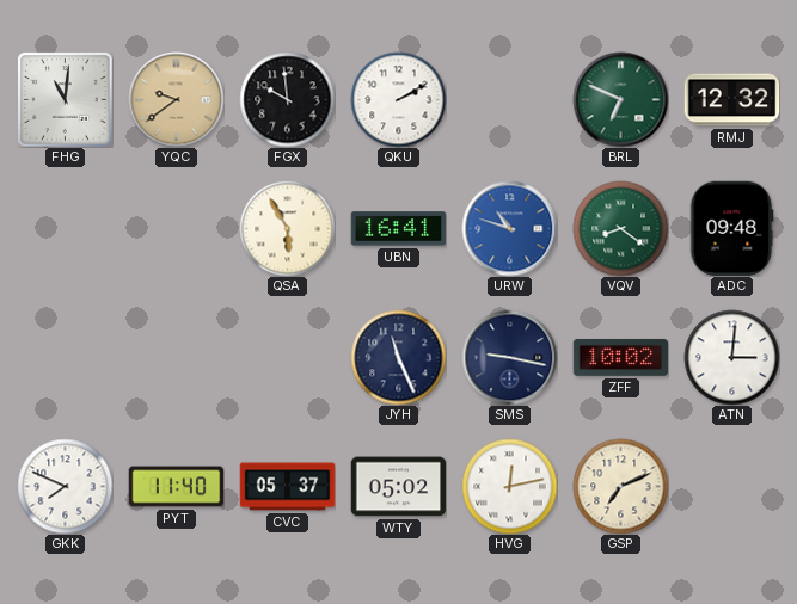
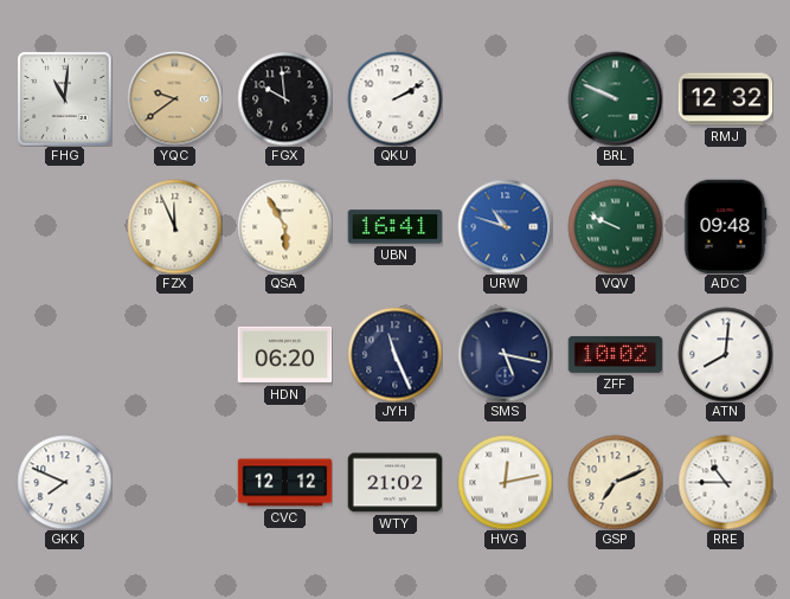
BRL: 6:49 -> 9:49
FZX: none -> 11:56
VQV: 8:21 -> 9:49
HDN: none -> 06:20
SMS: 9:17 -> 5:17
ATN: 3:01 -> 8:01
PYT: 11:40 -> none
CVC: 05:37 -> 12:12
WTY: 05:02 -> 21:02
RRE: none -> 10:45
